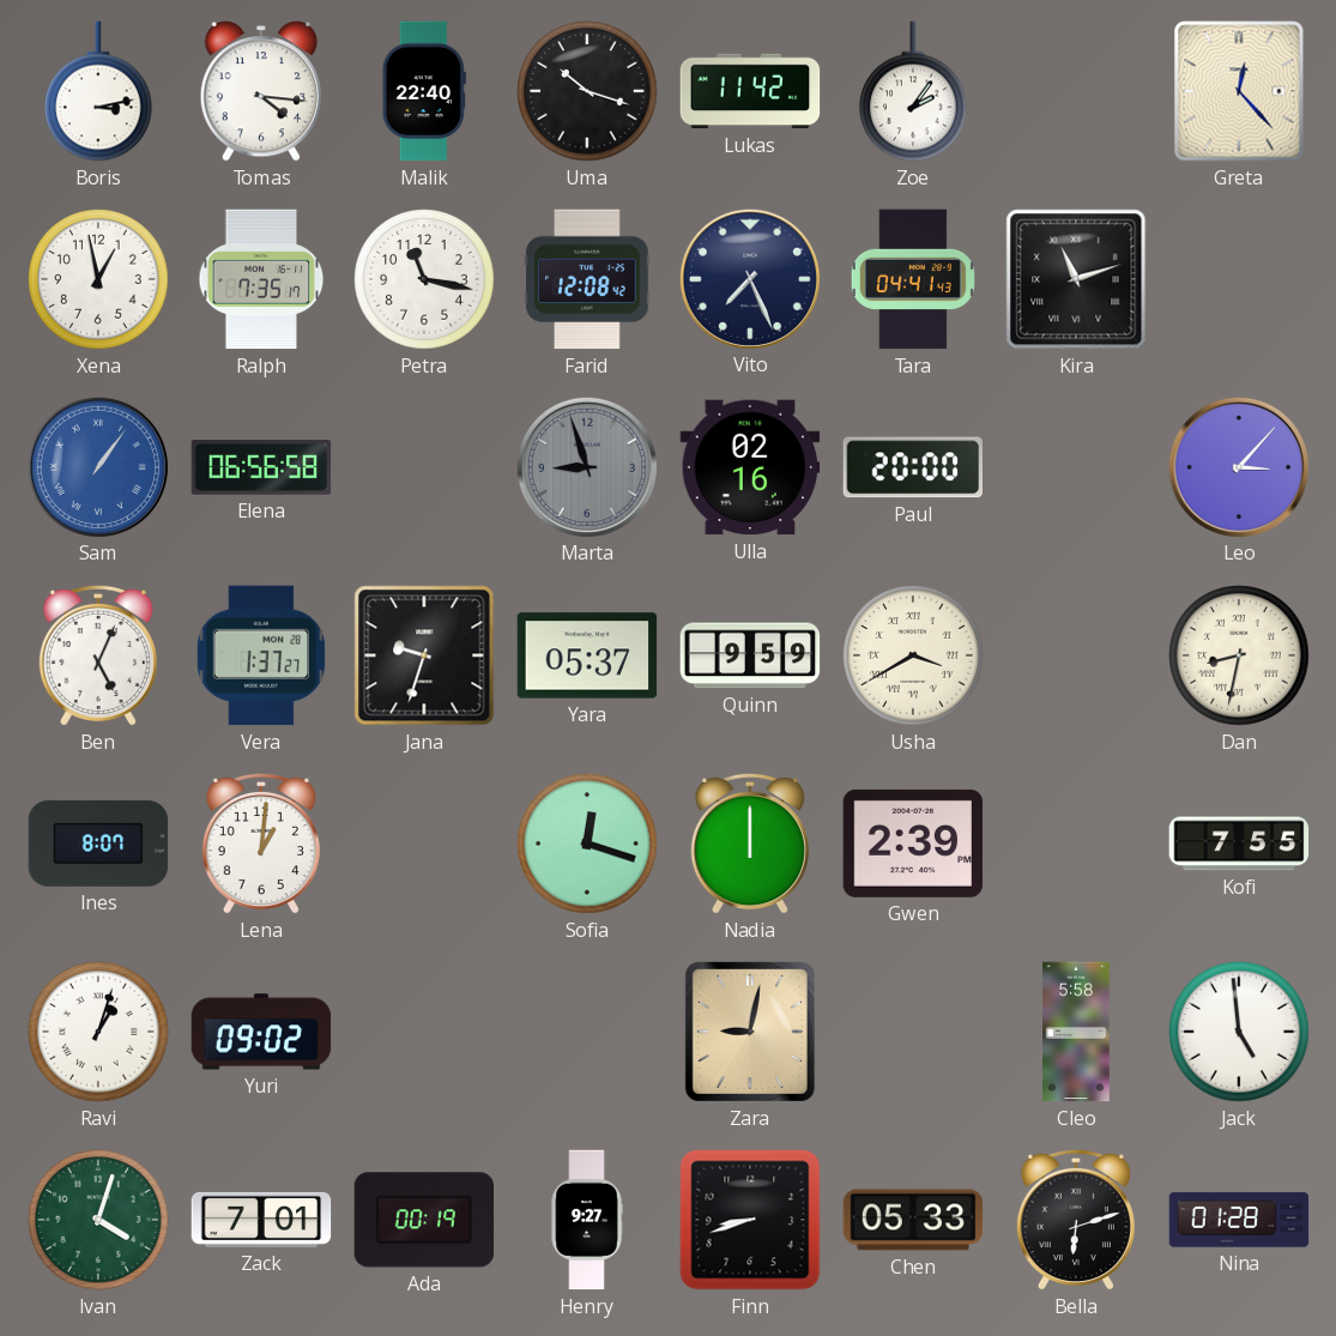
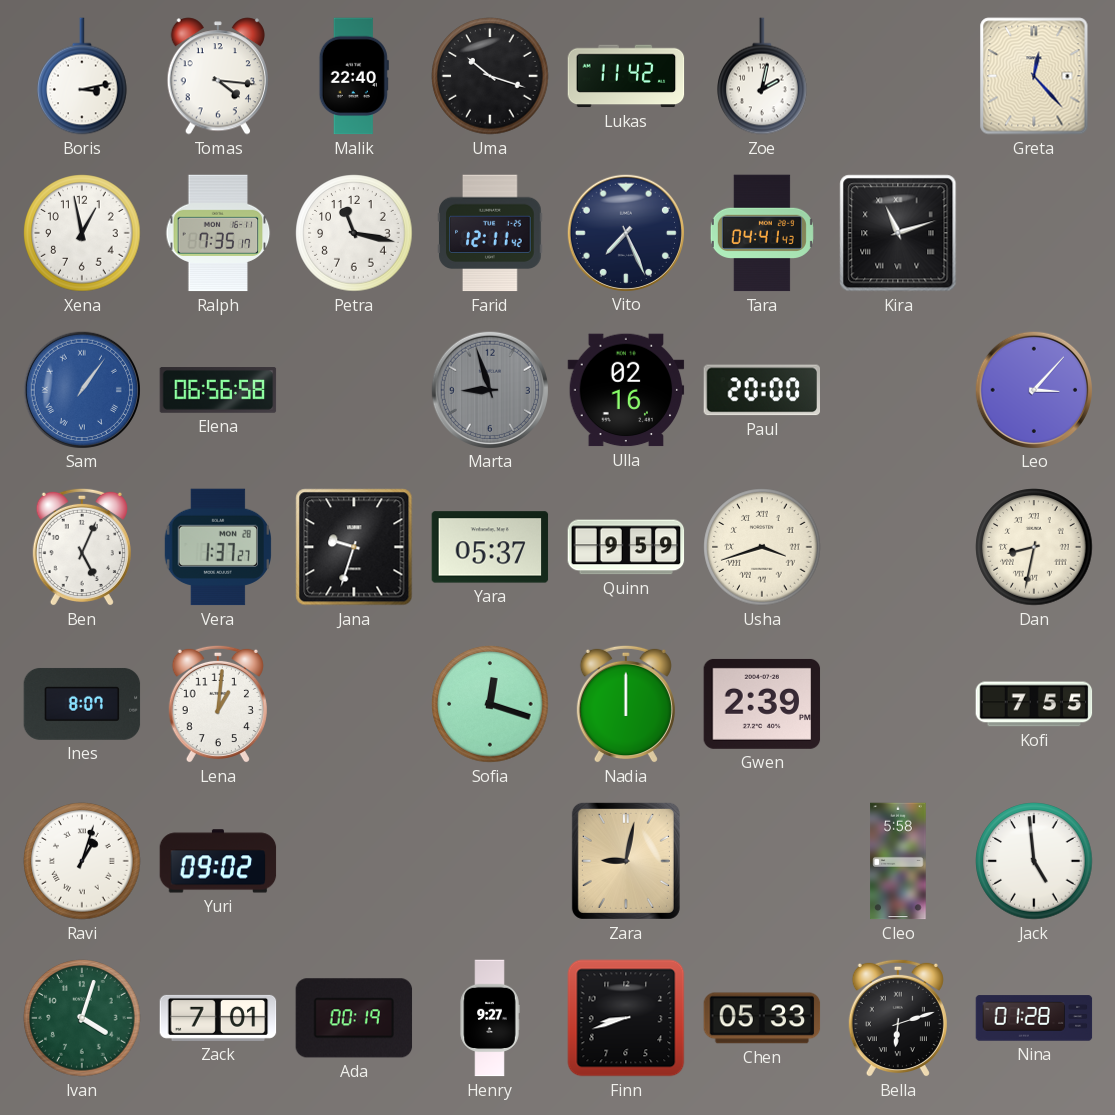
Zoe: 2:06 -> 2:02
Farid: 12:08 -> 12:11
Usha: 3:40 -> 3:42
